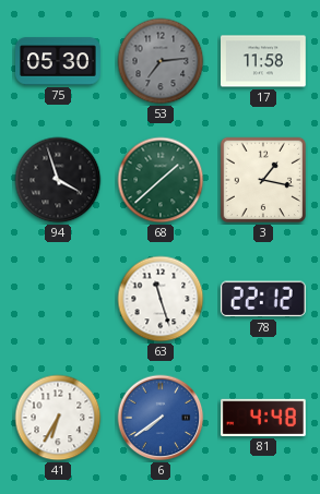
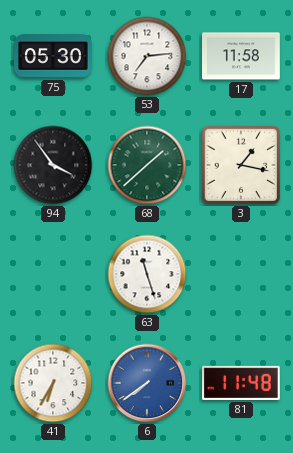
53 dial: grey -> white
94: 3:57 -> 3:54
78: 22:12 -> none
81: 4:48 -> 11:48
